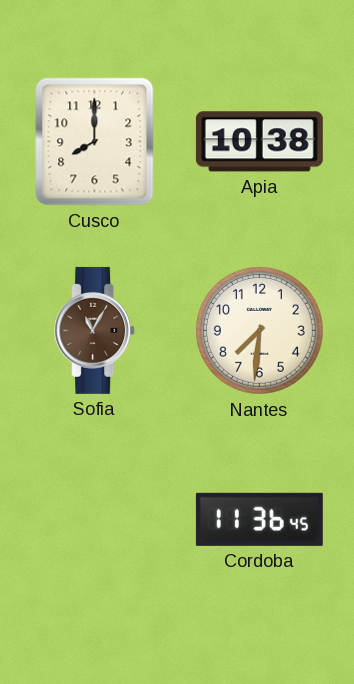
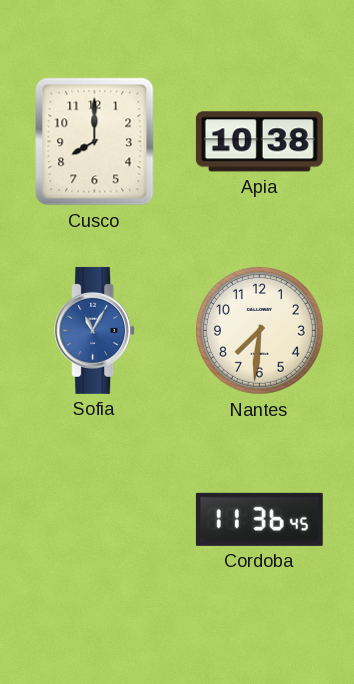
Sofia dial: brown -> blue
